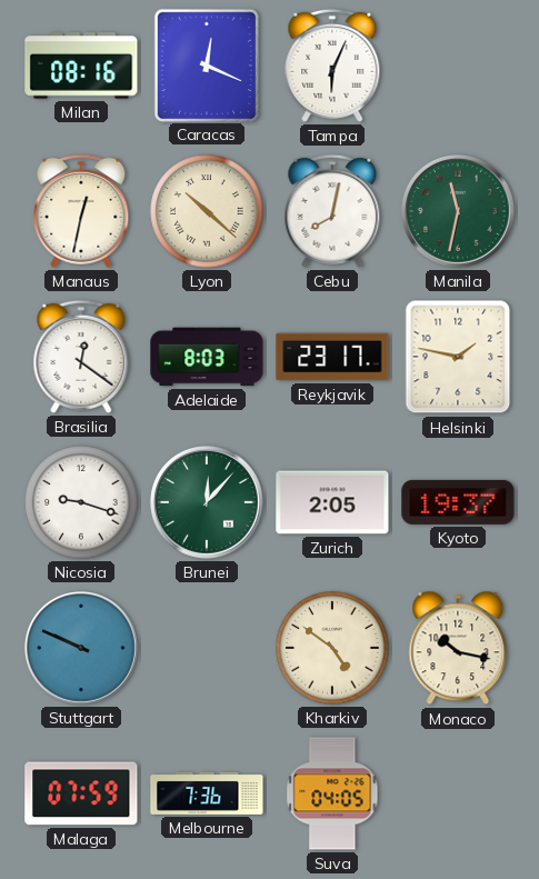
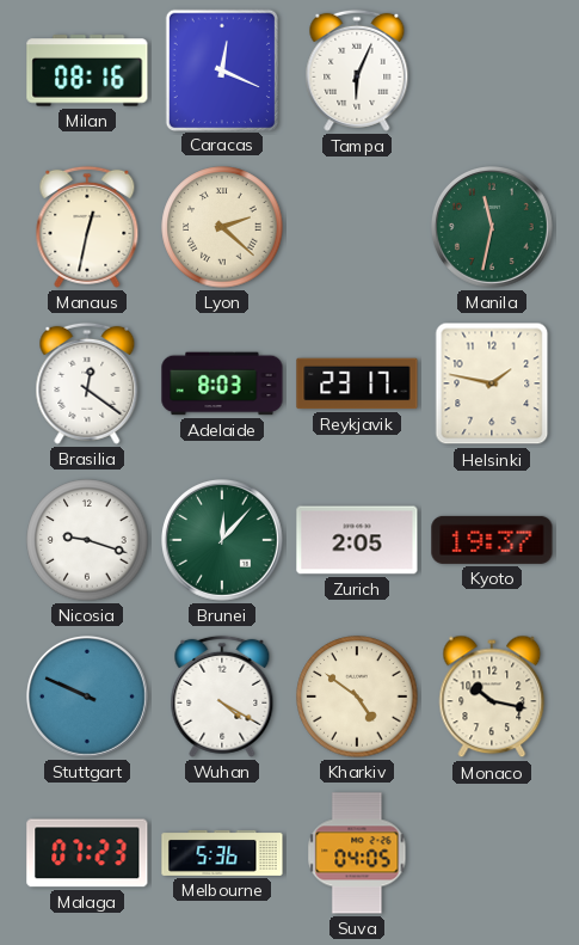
Lyon: 10:22 -> 2:22
Cebu: 8:02 -> none
Wuhan: none -> 4:20
Malaga: 07:59 -> 07:23
Melbourne: 7:36 -> 5:36
